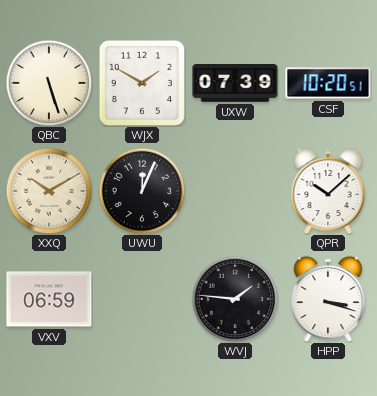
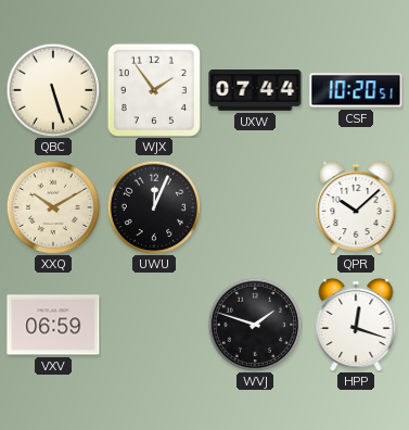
WJX: 1:50 -> 1:54
UXW: 07:39 -> 07:44
WVJ: 1:46 -> 1:48
HPP: 3:18 -> 12:18
